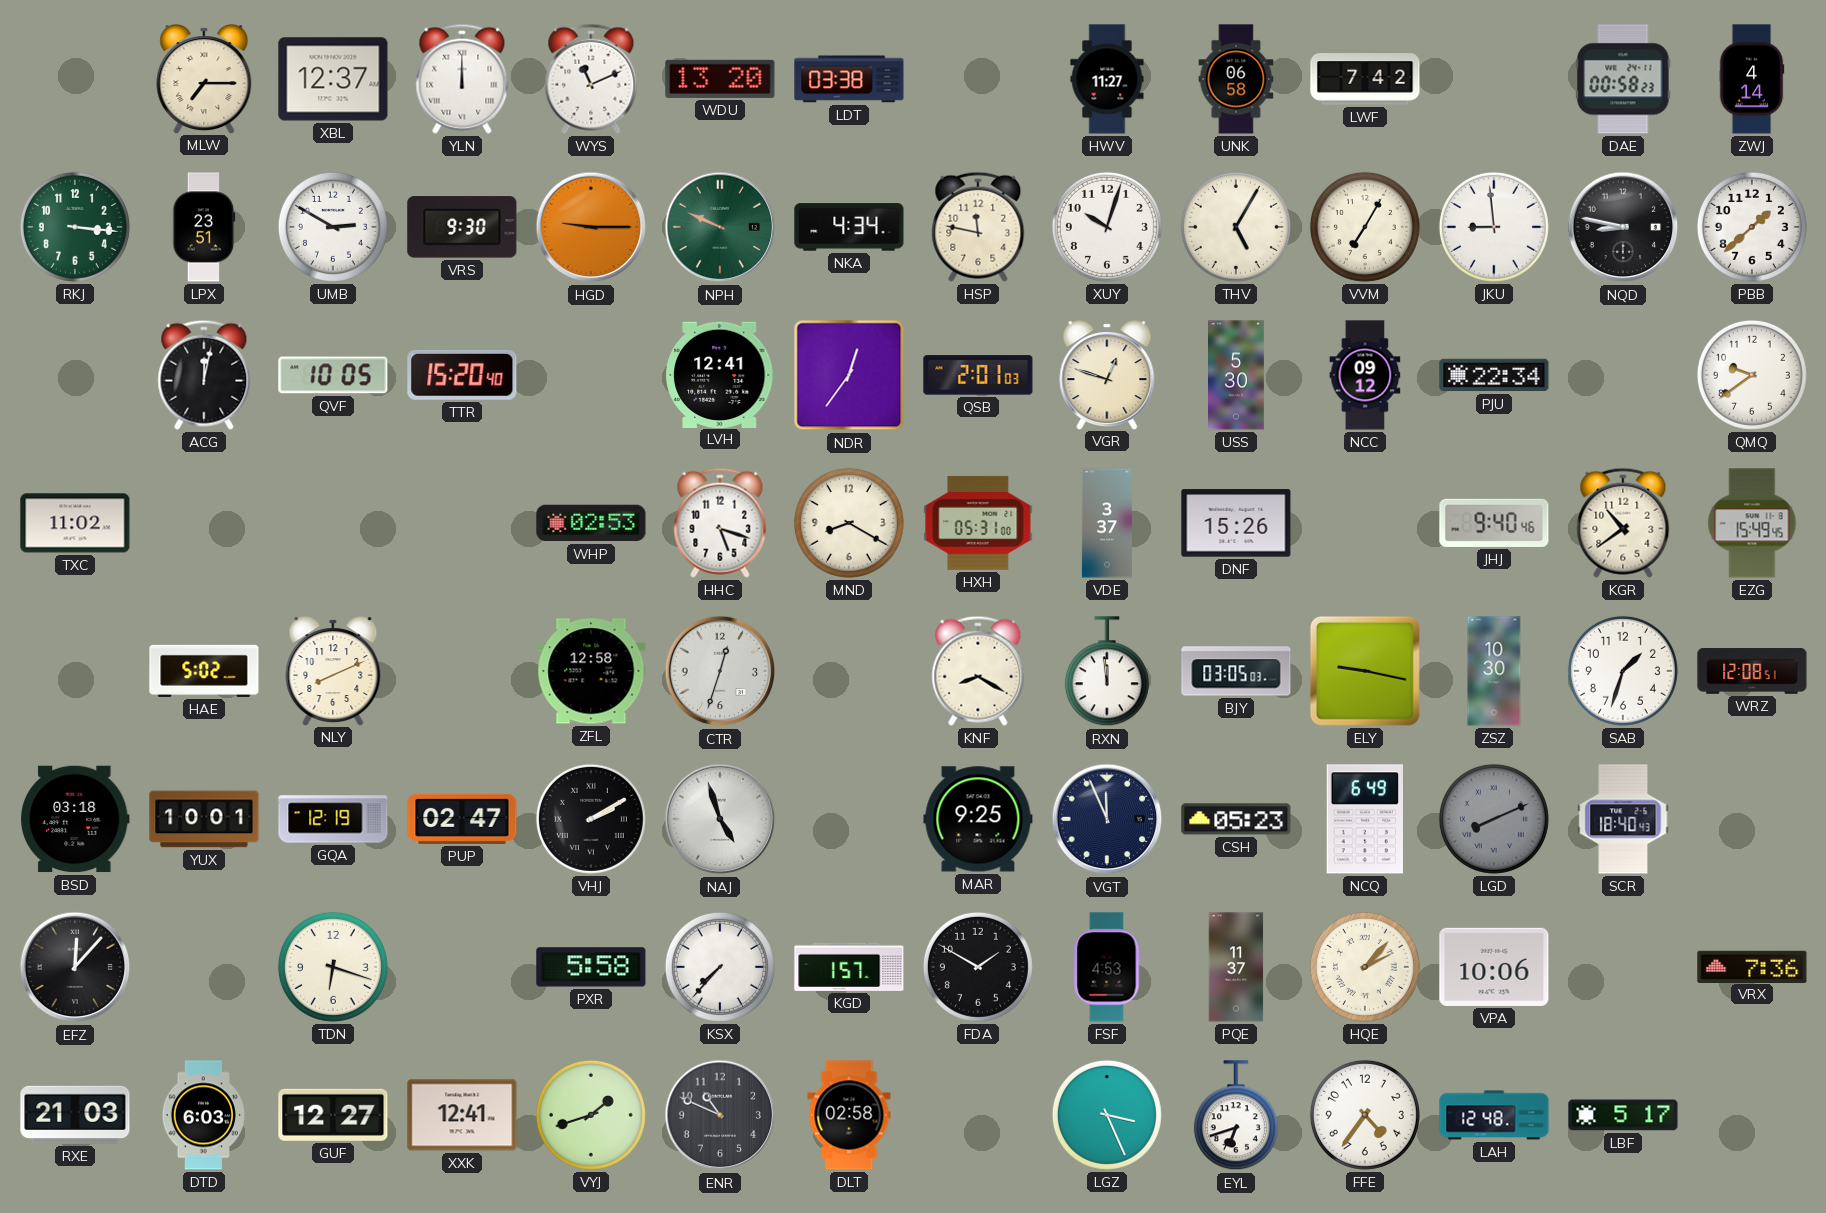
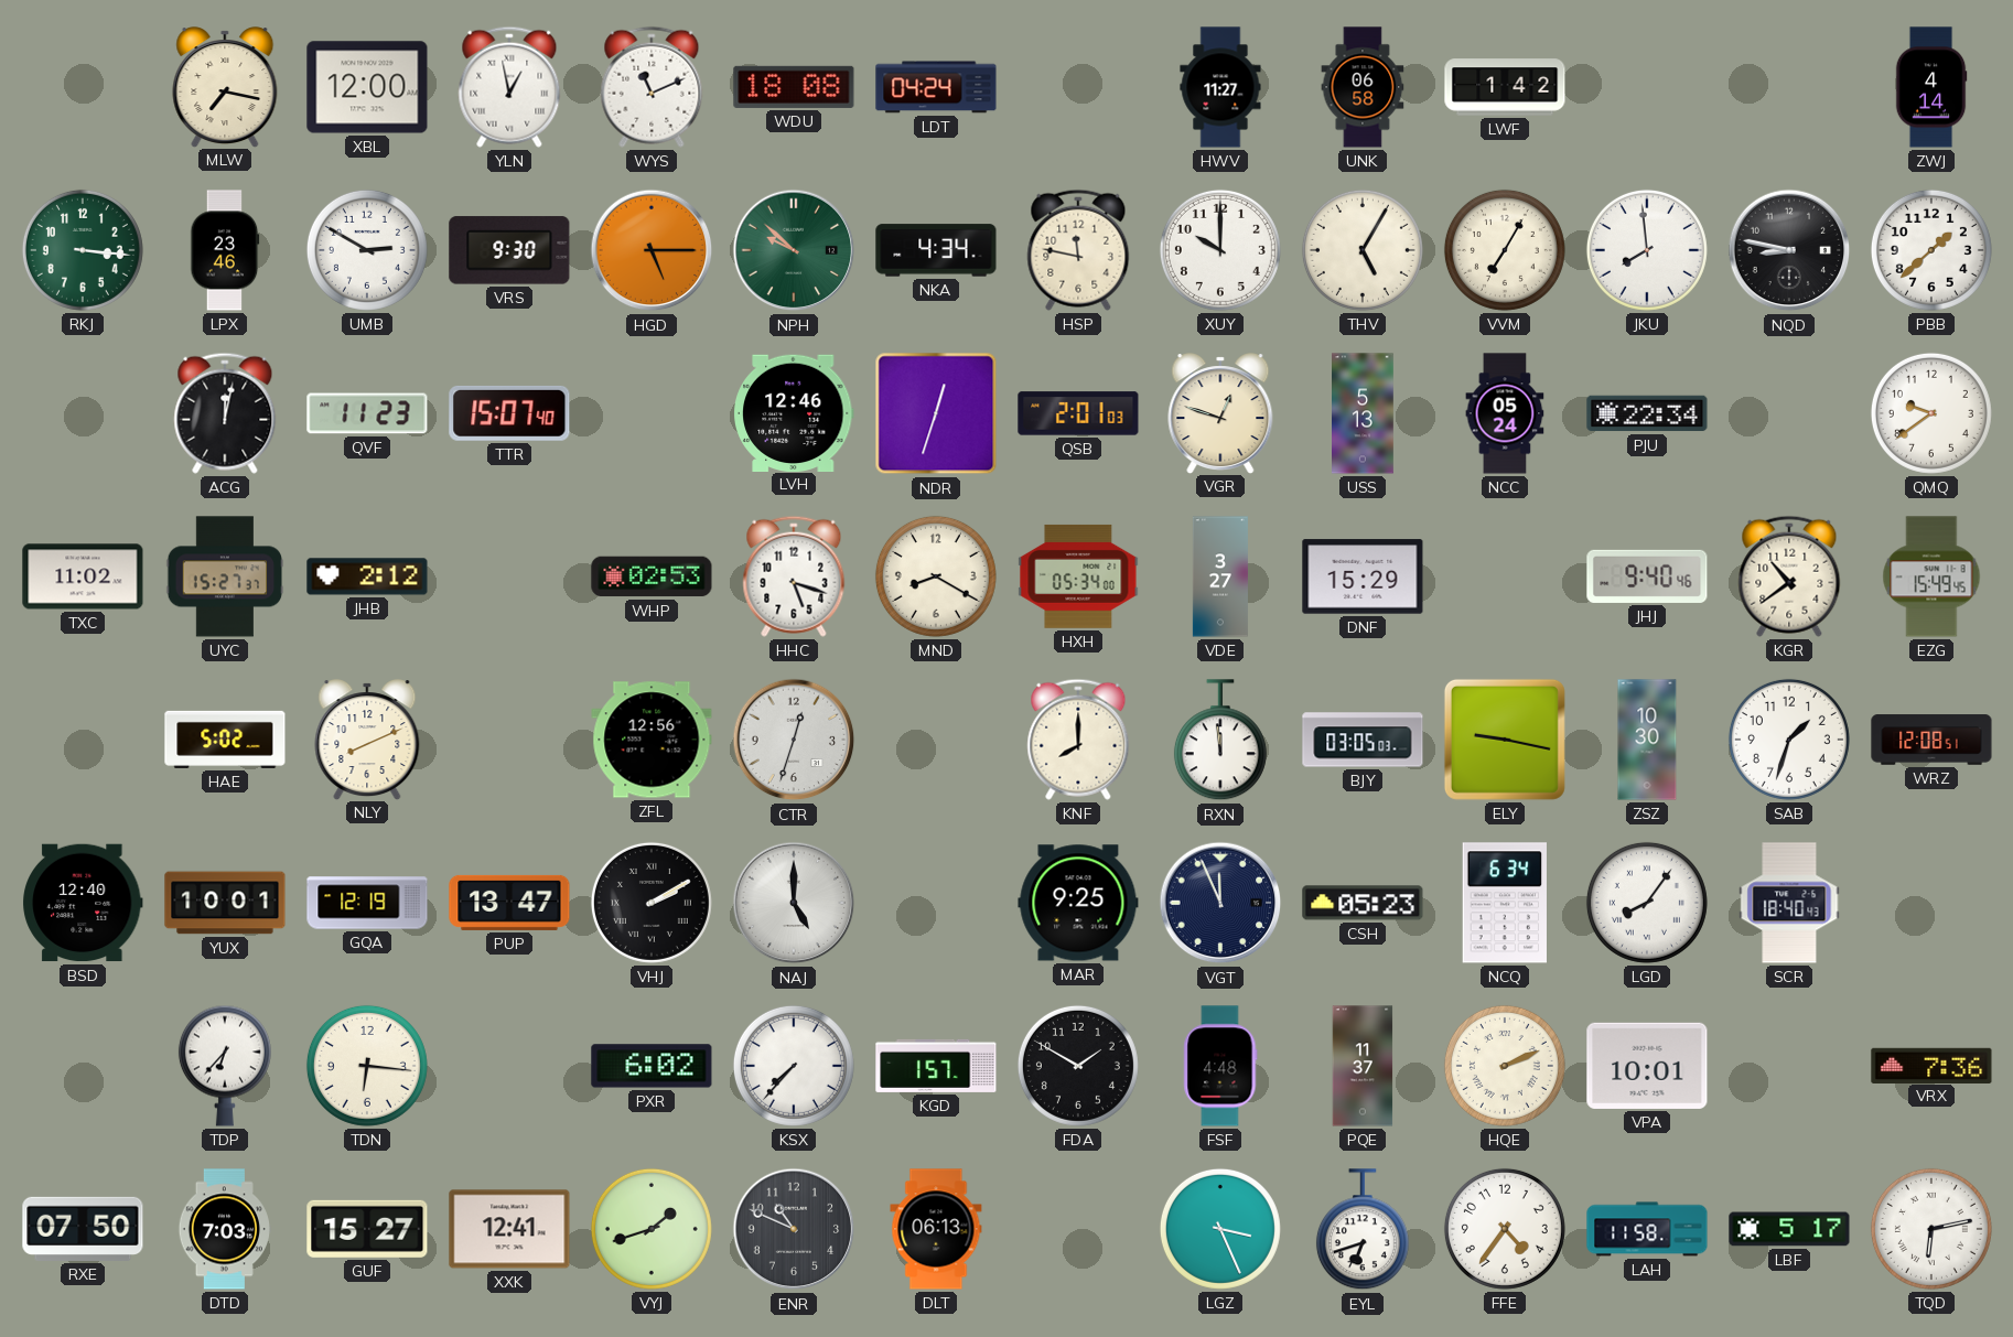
MLW: 7:15 -> 7:17
XBL: 12:37 -> 12:00
YLN: 12:00 -> 12:58
WDU: 13:20 -> 18:08
LDT: 03:38 -> 04:24
LWF: 7:42 -> 1:42
DAE: 00:58 -> none
LPX: 23:51 -> 23:46
HGD: 9:15 -> 5:15
NPH: 9:49 -> 9:52
XUY: 10:03 -> 10:00
JKU: 8:59 -> 7:59
QVF: 10:05 -> 11:23
TTR: 15:20 -> 15:07
LVH: 12:41 -> 12:46
NDR: 12:36 -> 12:33
USS: 5:30 -> 5:13
NCC: 09:12 -> 05:24
UYC: none -> 15:27
JHB: none -> 2:12
HXH: 05:31 -> 05:34
VDE: 3:37 -> 3:27
DNF: 15:26 -> 15:29
ZFL: 12:58 -> 12:56
KNF: 8:20 -> 8:00
BSD: 03:18 -> 12:40
PUP: 02:47 -> 13:47
NAJ: 4:57 -> 5:00
NCQ: 6:49 -> 6:34
LGD: 8:11 -> 8:06
LGD dial: grey -> white
EFZ: 12:07 -> none
TDP: none -> 6:37
TDN: 6:18 -> 6:16
PXR: 5:58 -> 6:02
FSF: 4:53 -> 4:48
HQE: 2:07 -> 2:11
VPA: 10:06 -> 10:01
RXE: 21:03 -> 07:50
DTD: 6:03 -> 7:03
GUF: 12:27 -> 15:27
DLT: 02:58 -> 06:13
LAH: 12:48 -> 11:58
TQD: none -> 6:13
